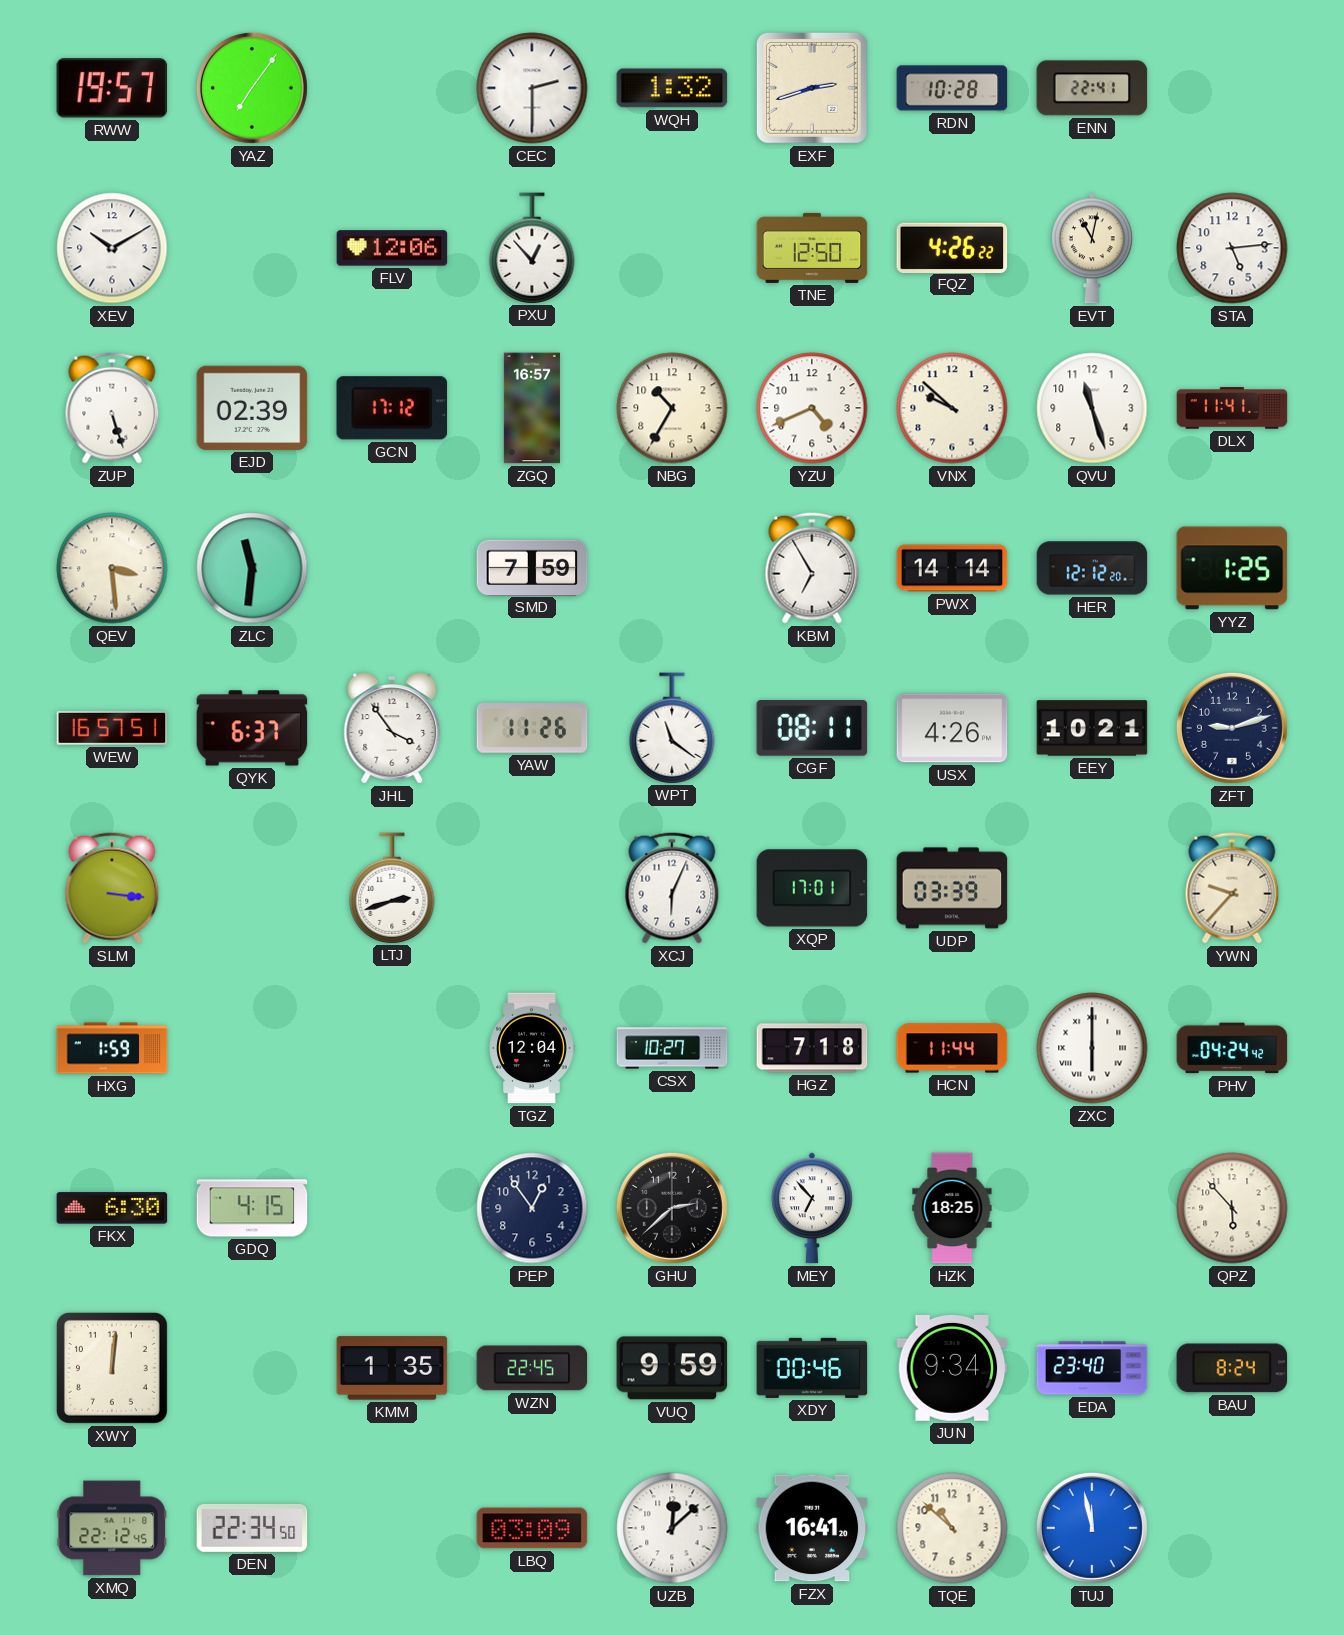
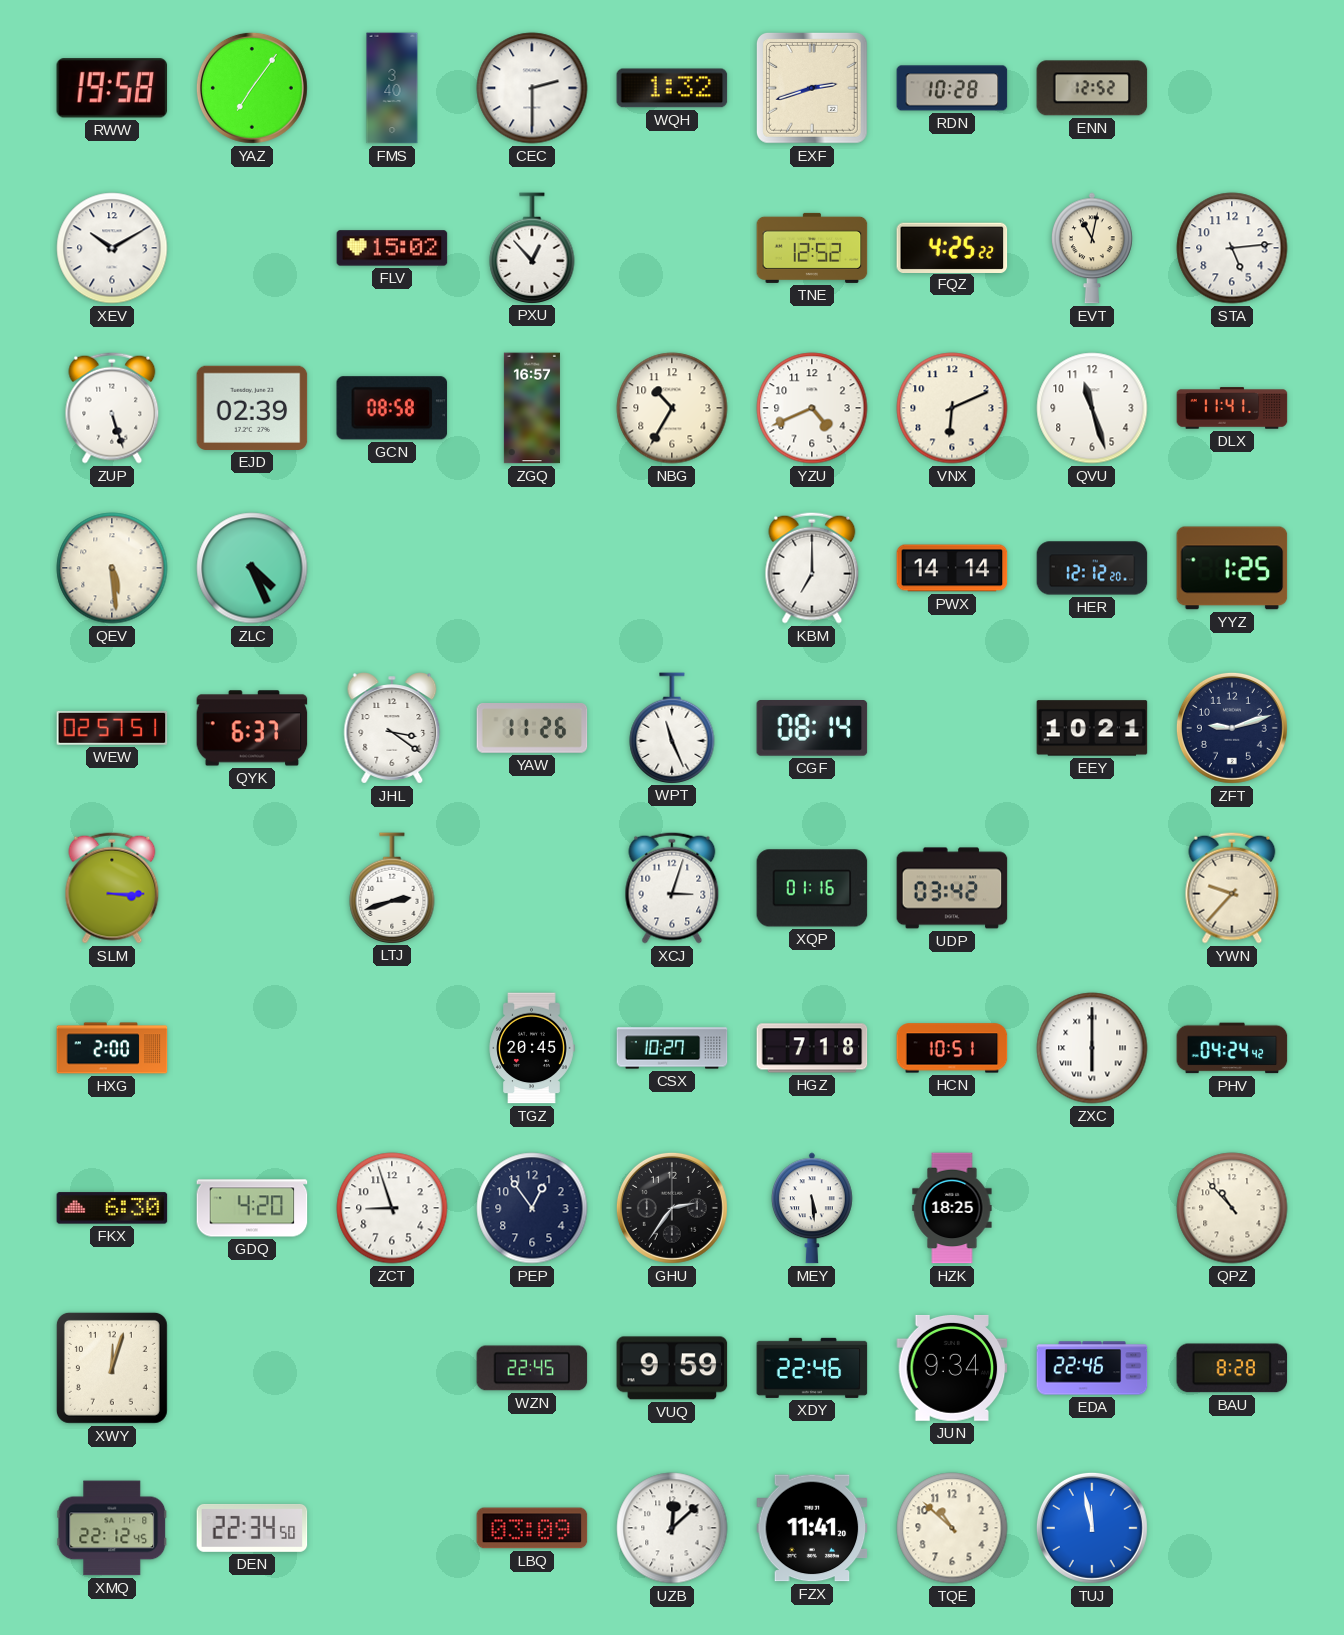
RWW: 19:57 -> 19:58
FMS: none -> 3:40
ENN: 22:41 -> 12:52
FLV: 12:06 -> 15:02
TNE: 12:50 -> 12:52
FQZ: 4:26 -> 4:25
GCN: 17:12 -> 08:58
VNX: 9:52 -> 6:11
QEV: 3:29 -> 5:29
ZLC: 11:31 -> 4:26
SMD: 7:59 -> none
KBM: 6:55 -> 7:00
WEW: 16:57 -> 02:57
JHL: 3:54 -> 3:21
WPT: 11:21 -> 11:26
CGF: 08:11 -> 08:14
USX: 4:26 -> none
SLM: 3:16 -> 3:15
XCJ: 6:04 -> 3:03
XQP: 17:01 -> 01:16
UDP: 03:39 -> 03:42
HXG: 1:59 -> 2:00
TGZ: 12:04 -> 20:45
HCN: 11:44 -> 10:51
GDQ: 4:15 -> 4:20
ZCT: none -> 8:57
GHU: 2:38 -> 2:36
MEY: 6:53 -> 5:29
QPZ: 5:53 -> 10:53
XWY: 12:01 -> 12:03
KMM: 1:35 -> none
XDY: 00:46 -> 22:46
EDA: 23:40 -> 22:46
BAU: 8:24 -> 8:28
FZX: 16:41 -> 11:41
